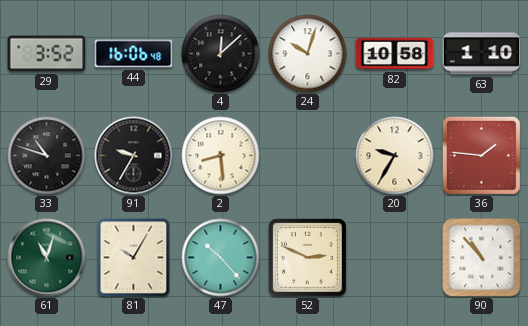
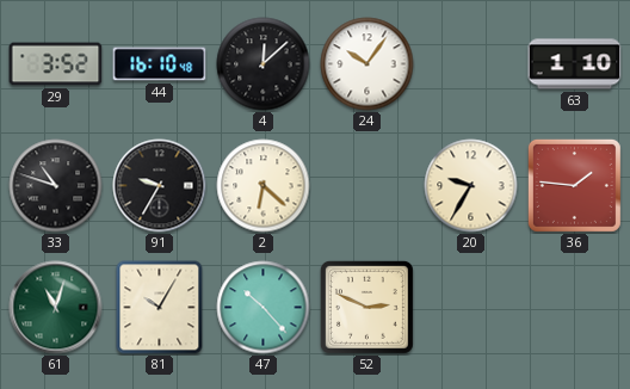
44: 16:06 -> 16:10
24: 10:03 -> 10:06
82: 10:58 -> none
2: 8:29 -> 6:22
90: 10:53 -> none
